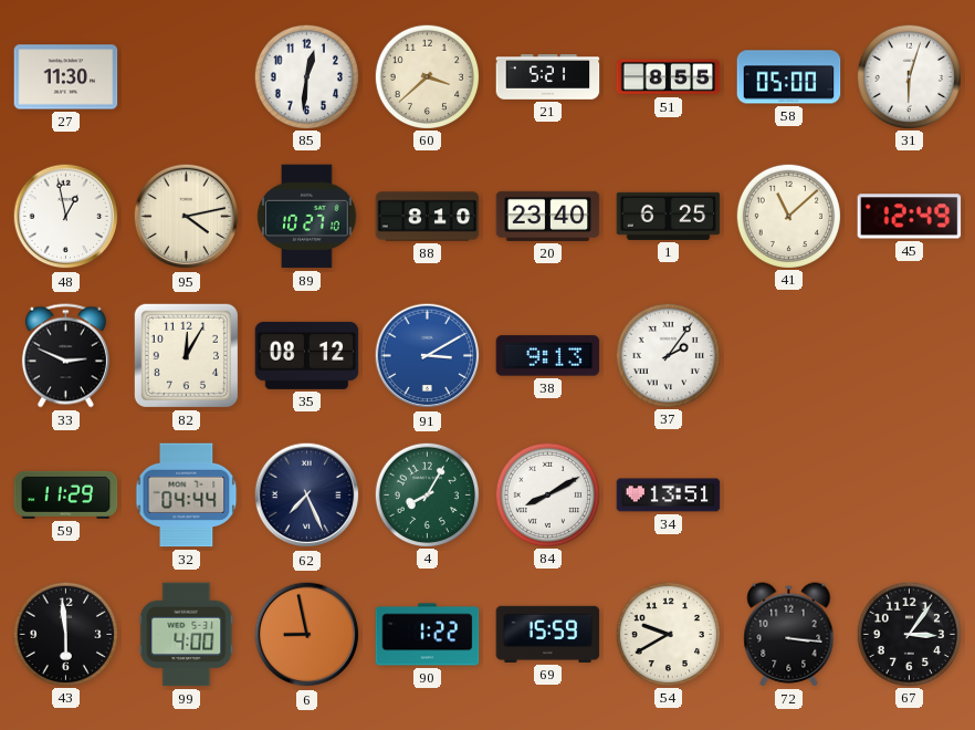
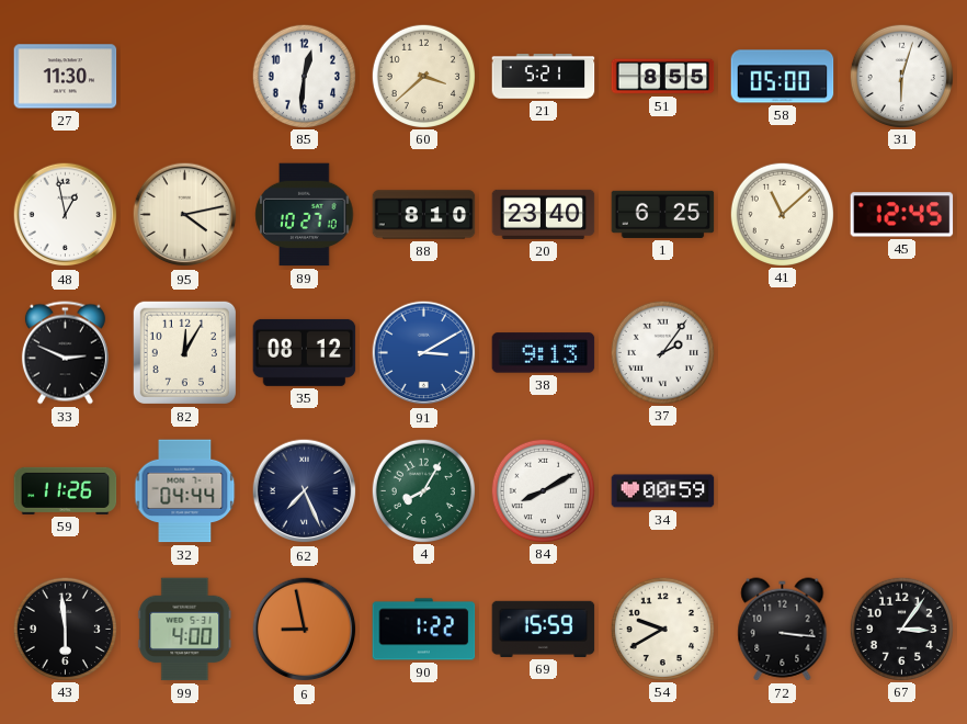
45: 12:49 -> 12:45
59: 11:29 -> 11:26
34: 13:51 -> 00:59
